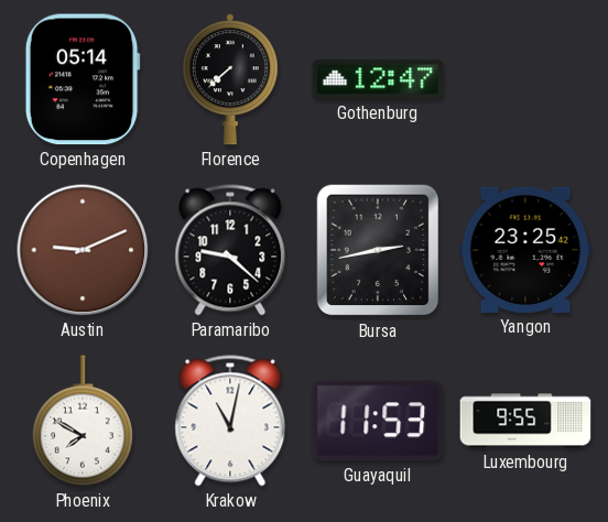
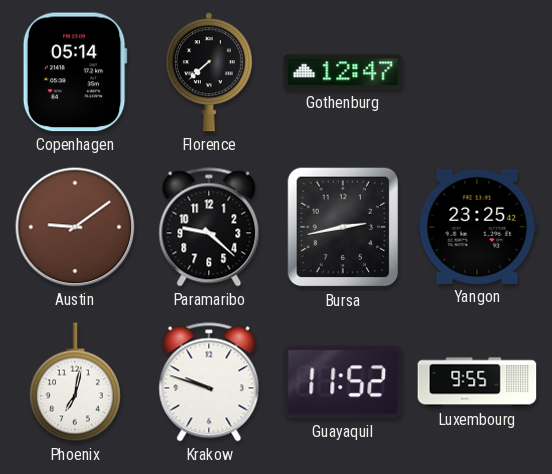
Austin: 9:11 -> 9:09
Phoenix: 7:50 -> 7:02
Krakow: 11:02 -> 9:48
Guayaquil: 11:53 -> 11:52
